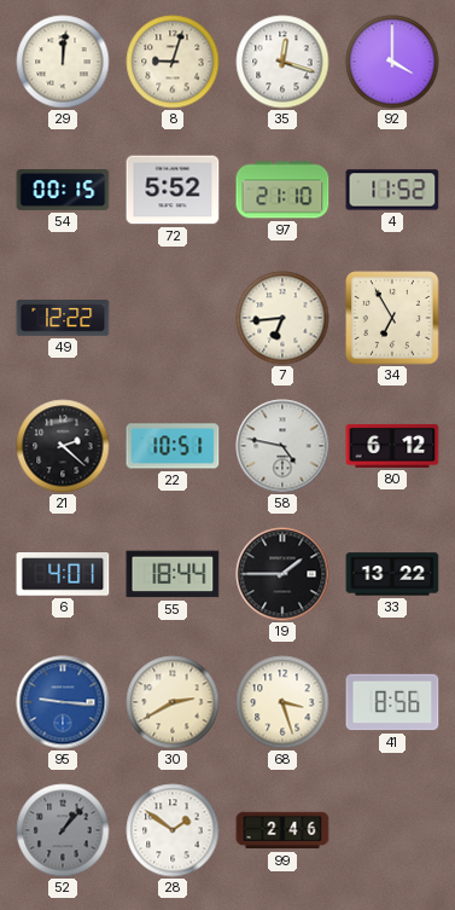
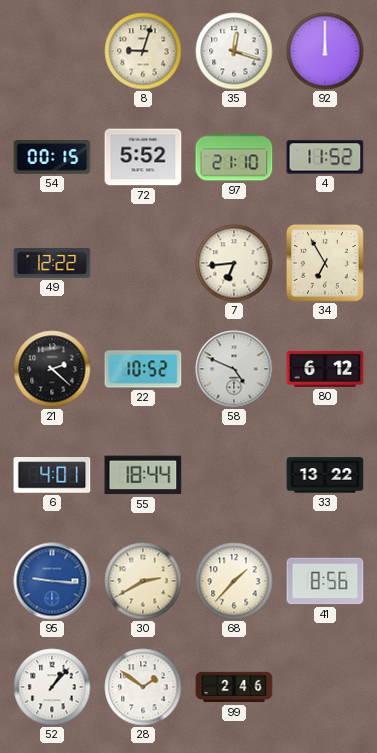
29: 12:01 -> none
92: 4:00 -> 12:00
22: 10:51 -> 10:52
58: 4:47 -> 4:49
19: 1:45 -> none
68: 3:27 -> 1:37
52 dial: grey -> white
